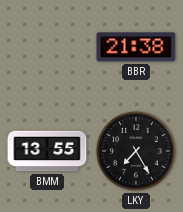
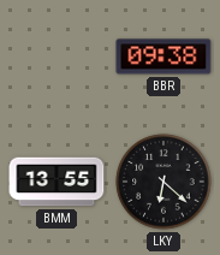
BBR: 21:38 -> 09:38
LKY: 7:25 -> 6:22
